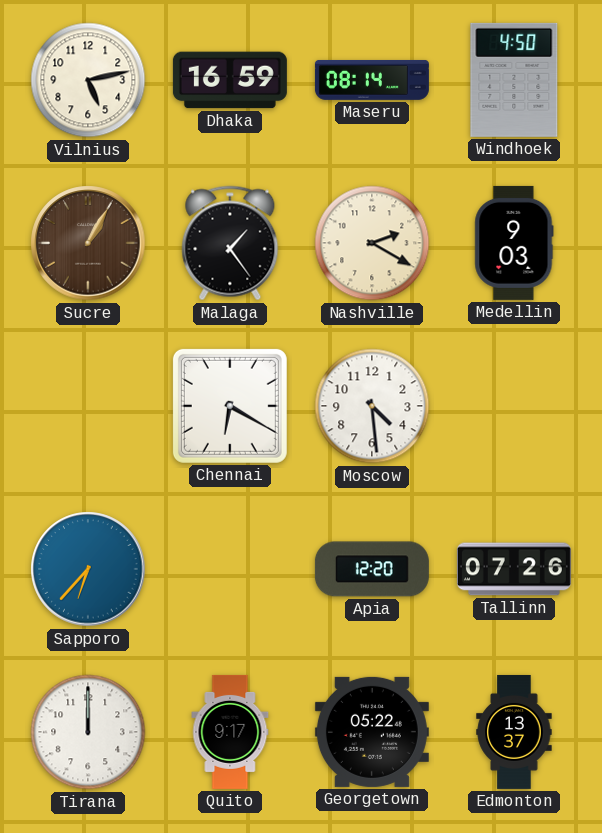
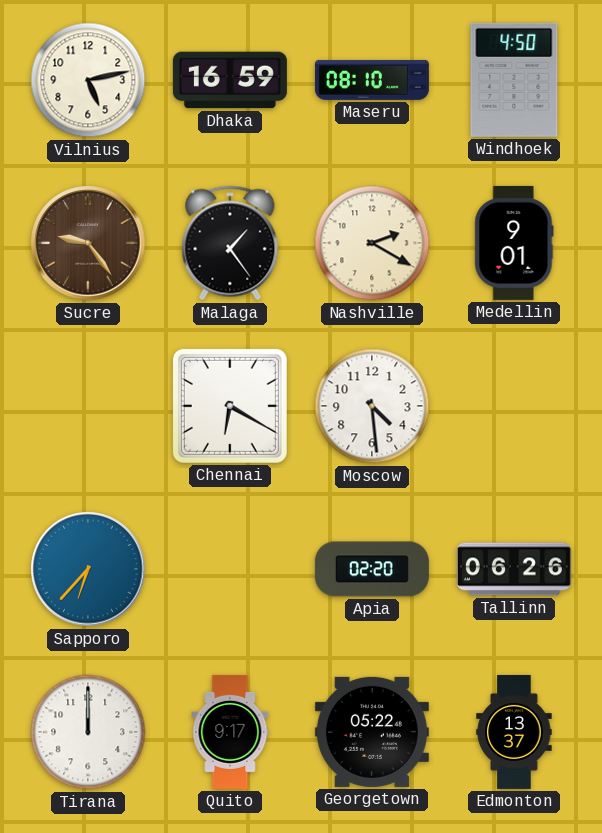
Maseru: 08:14 -> 08:10
Sucre: 1:05 -> 9:24
Medellin: 9:03 -> 9:01
Apia: 12:20 -> 02:20
Tallinn: 07:26 -> 06:26
